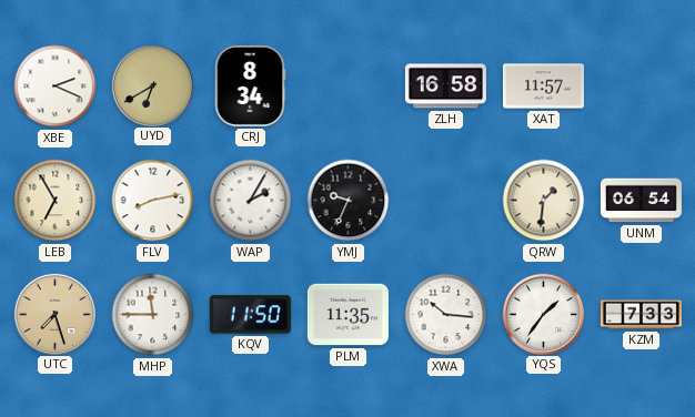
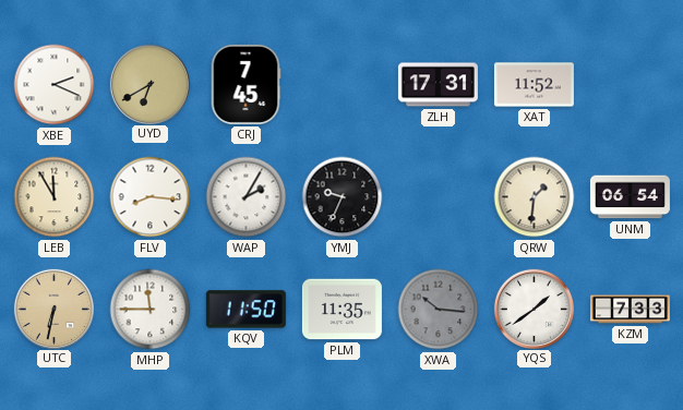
CRJ: 8:34 -> 7:45
ZLH: 16:58 -> 17:31
XAT: 11:57 -> 11:52
LEB: 6:55 -> 11:55
FLV: 8:13 -> 8:16
UTC: 7:27 -> 6:32
XWA dial: white -> grey
YQS: 1:36 -> 1:39
